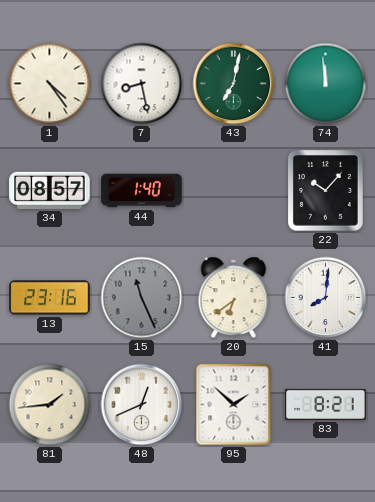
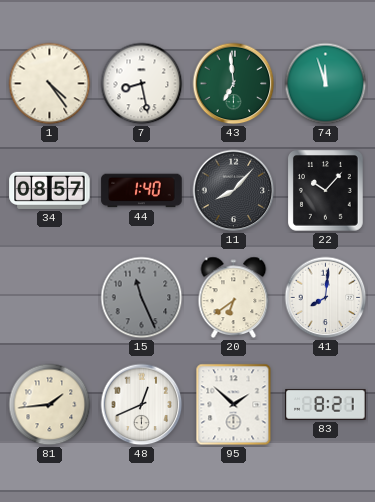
43: 7:02 -> 6:59
74: 11:59 -> 11:57
11: none -> 8:07
13: 23:16 -> none
